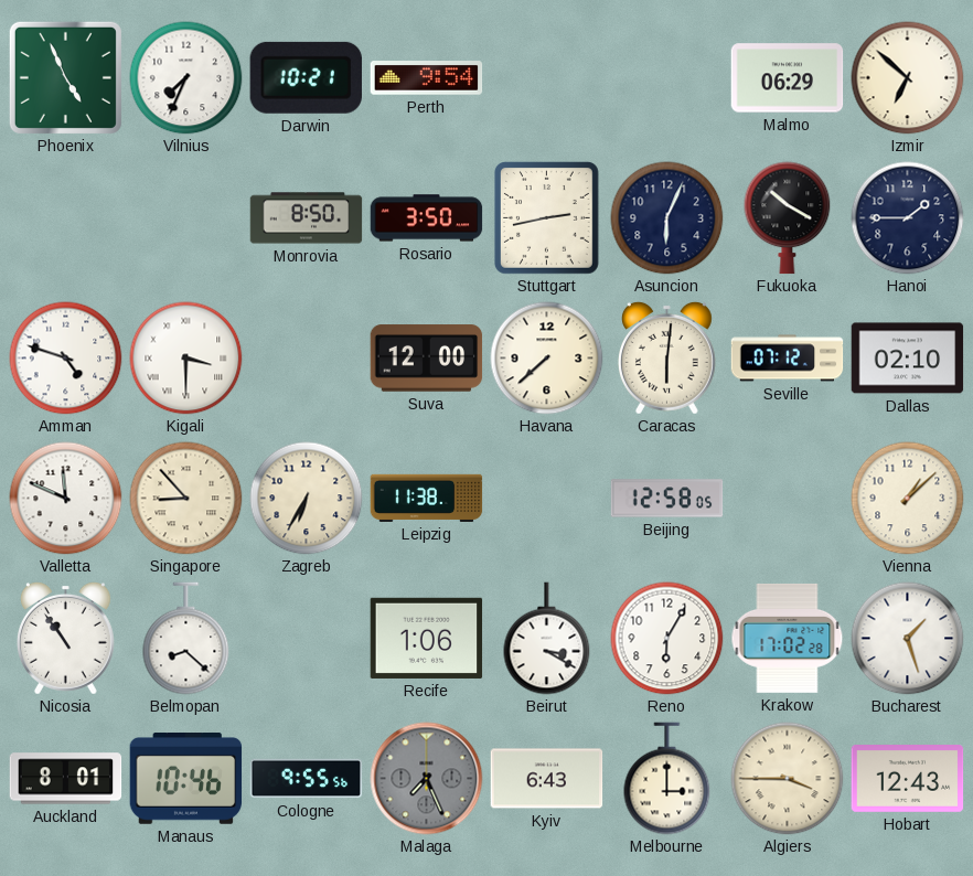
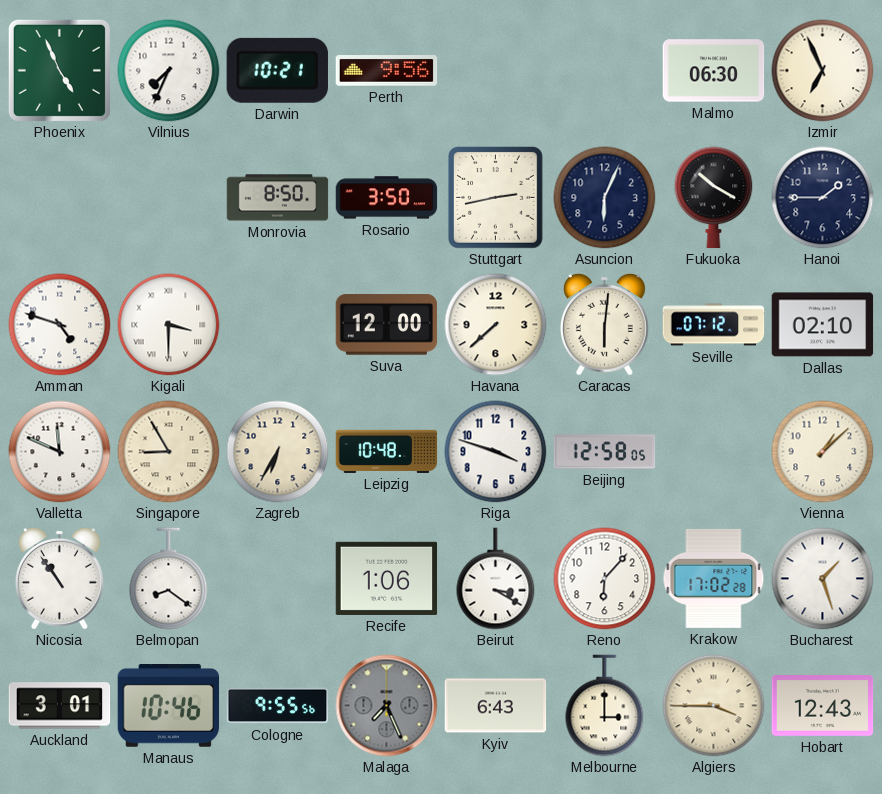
Perth: 9:54 -> 9:56
Malmo: 06:29 -> 06:30
Izmir: 6:52 -> 6:56
Singapore: 8:53 -> 8:55
Leipzig: 11:38 -> 10:48
Riga: none -> 3:48
Belmopan: 8:22 -> 8:21
Reno: 6:05 -> 6:07
Auckland: 8:01 -> 3:01
